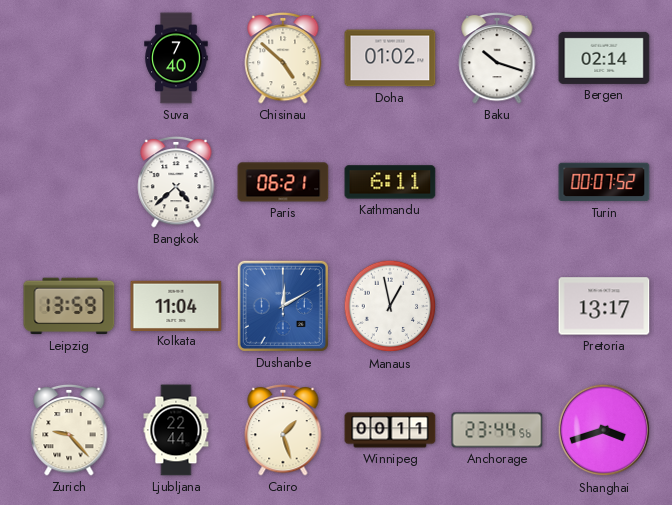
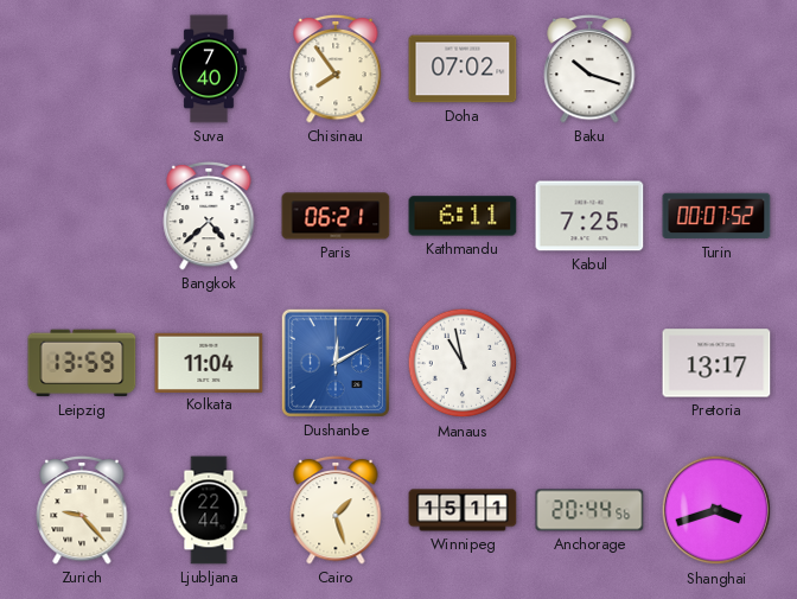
Chisinau: 4:52 -> 7:54
Doha: 01:02 -> 07:02
Bergen: 02:14 -> none
Kabul: none -> 7:25
Manaus: 12:58 -> 10:58
Winnipeg: 00:11 -> 15:11
Anchorage: 23:44 -> 20:44
